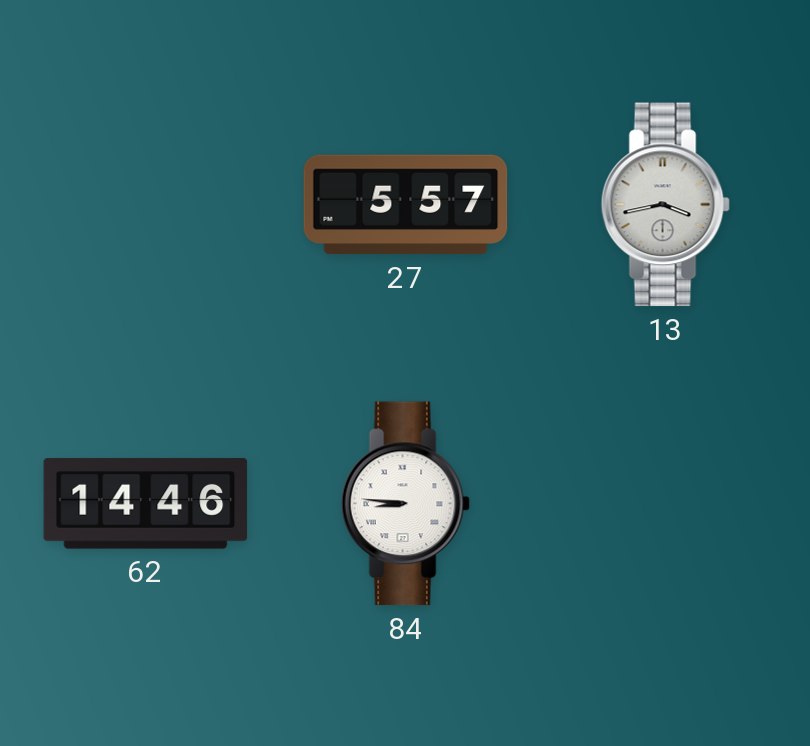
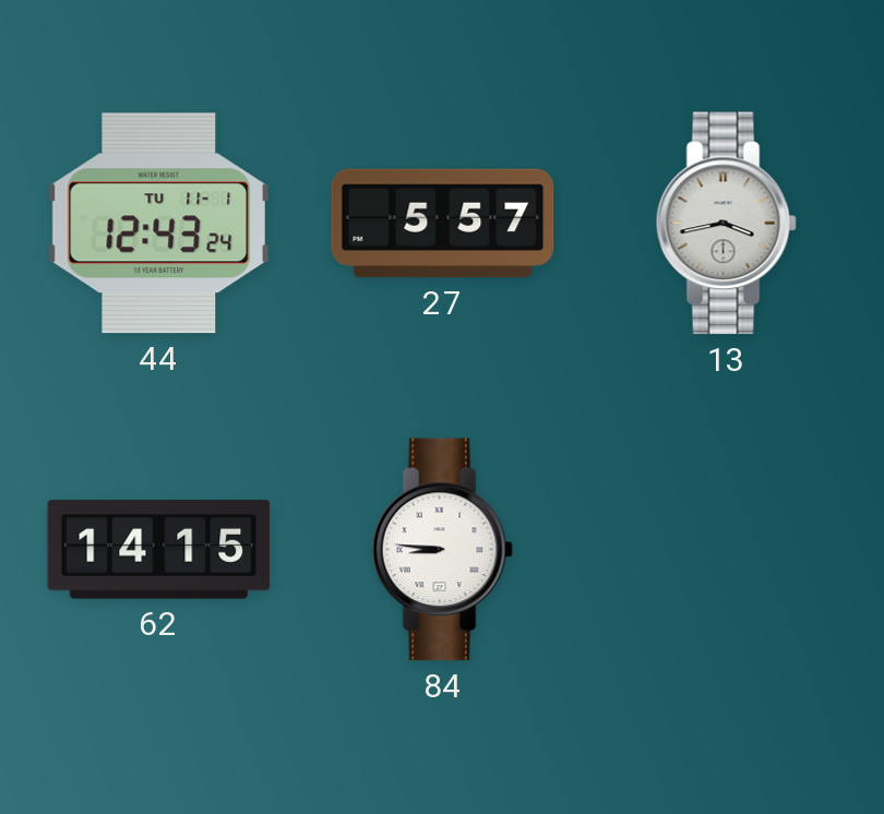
44: none -> 12:43
62: 14:46 -> 14:15
